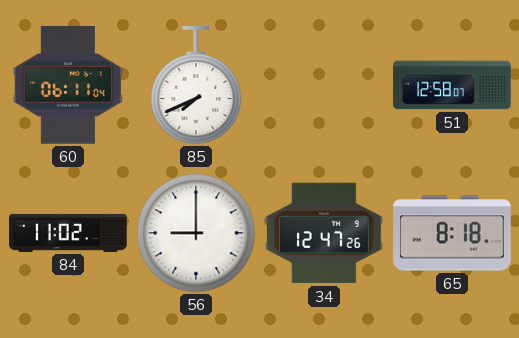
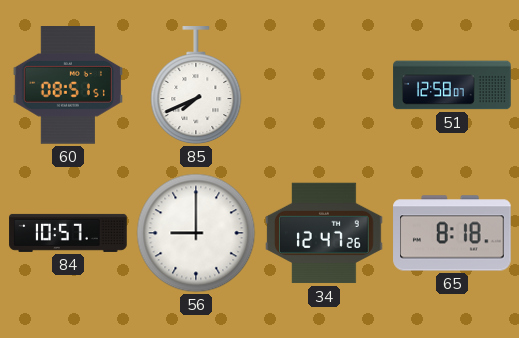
60: 06:11 -> 08:51
84: 11:02 -> 10:57
